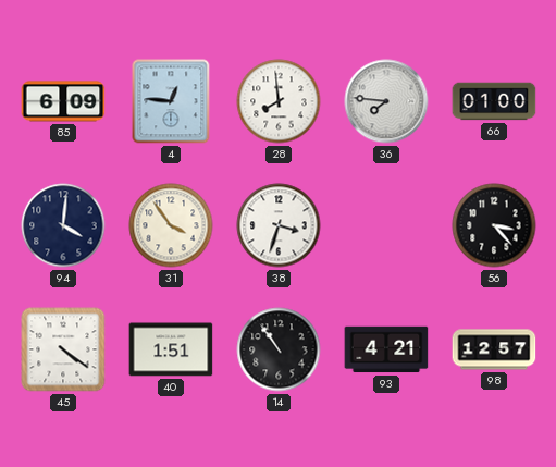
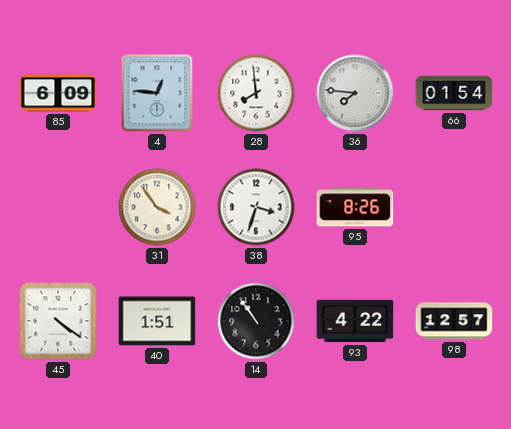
66: 01:00 -> 01:54
94: 4:01 -> none
95: none -> 8:26
56: 3:23 -> none
93: 4:21 -> 4:22
